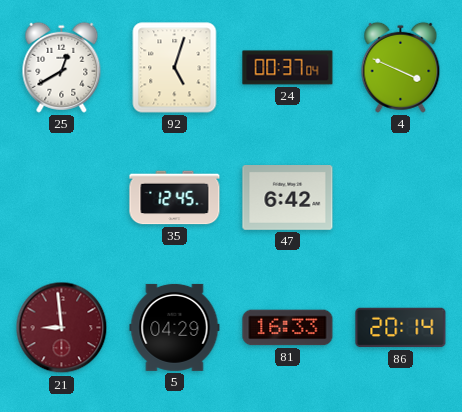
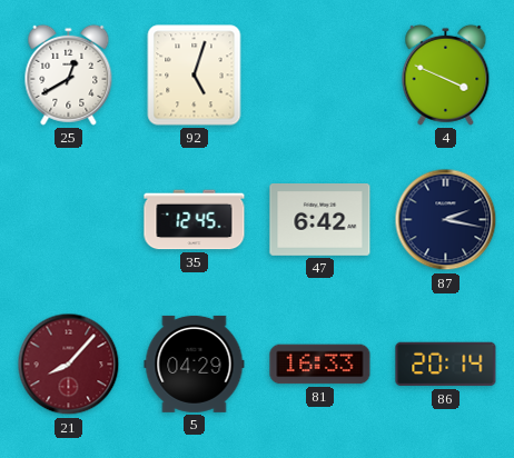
24: 00:37 -> none
87: none -> 2:17
21: 8:59 -> 8:07
